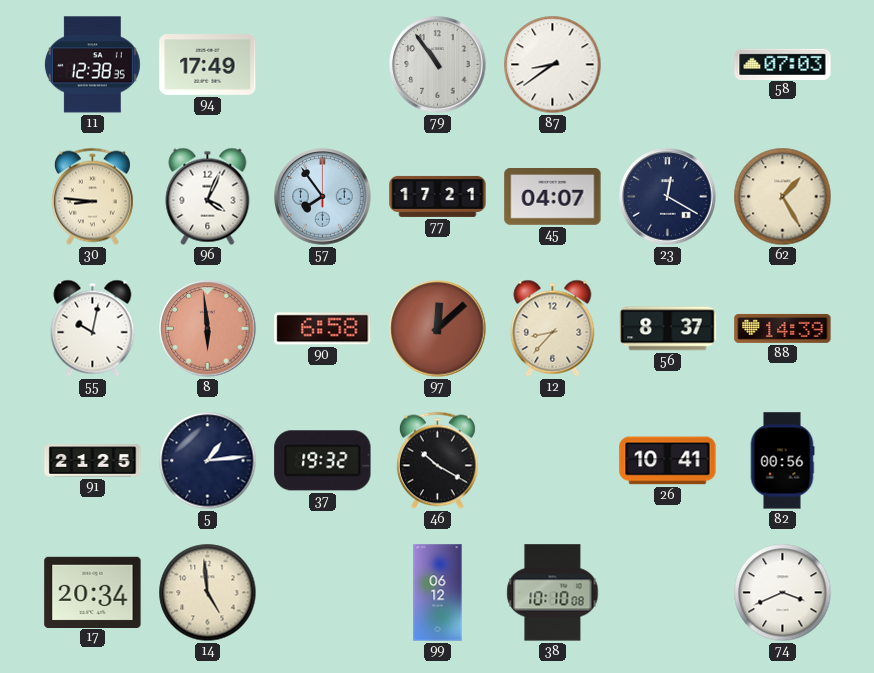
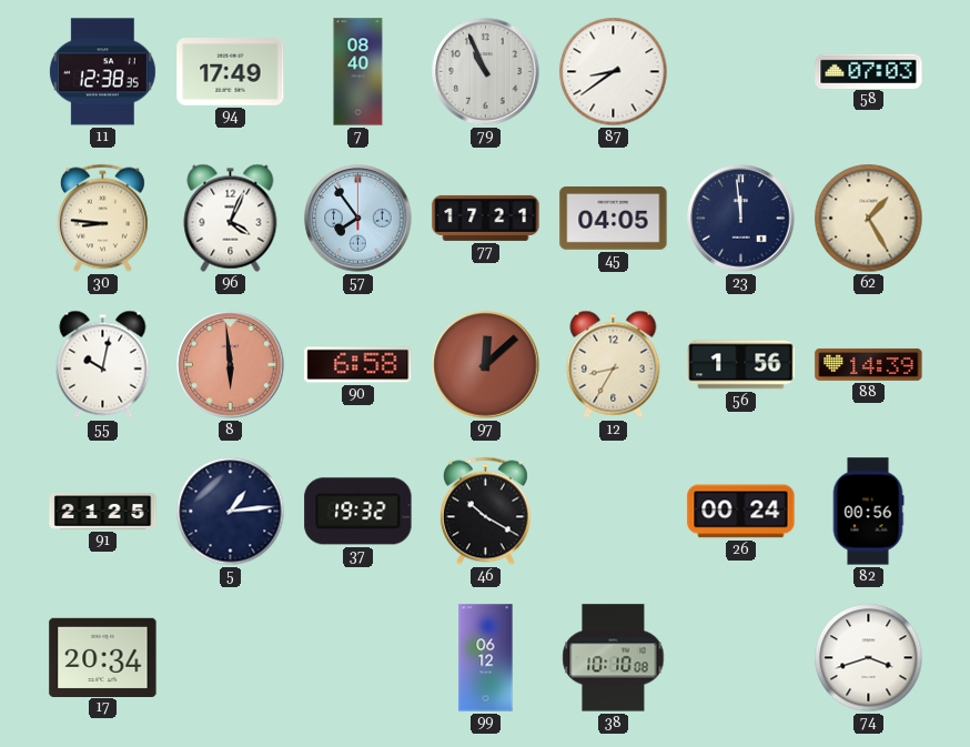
7: none -> 08:40
79: 10:54 -> 10:56
45: 04:07 -> 04:05
23: 12:20 -> 11:59
12: 8:37 -> 8:35
56: 8:37 -> 1:56
26: 10:41 -> 00:24
14: 4:59 -> none
74: 3:41 -> 3:42
